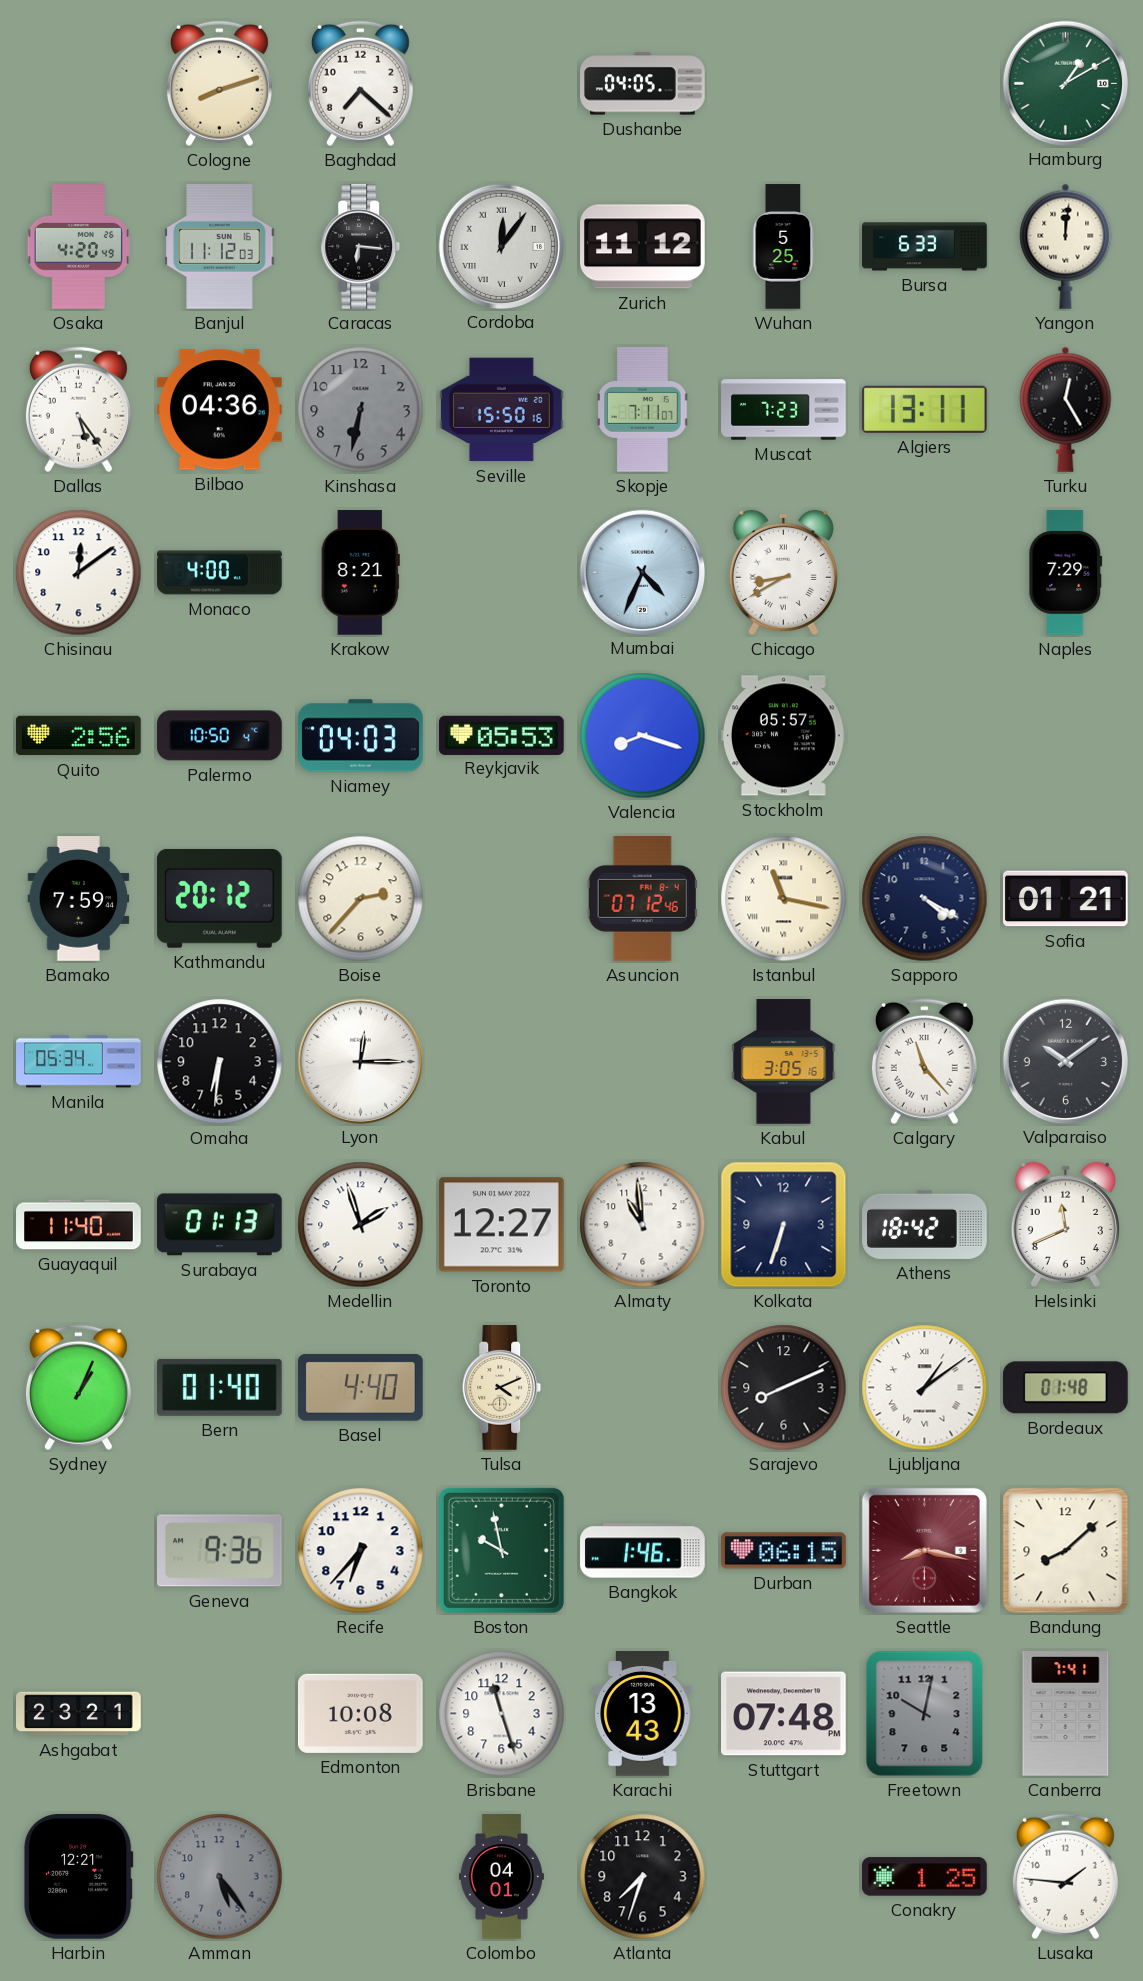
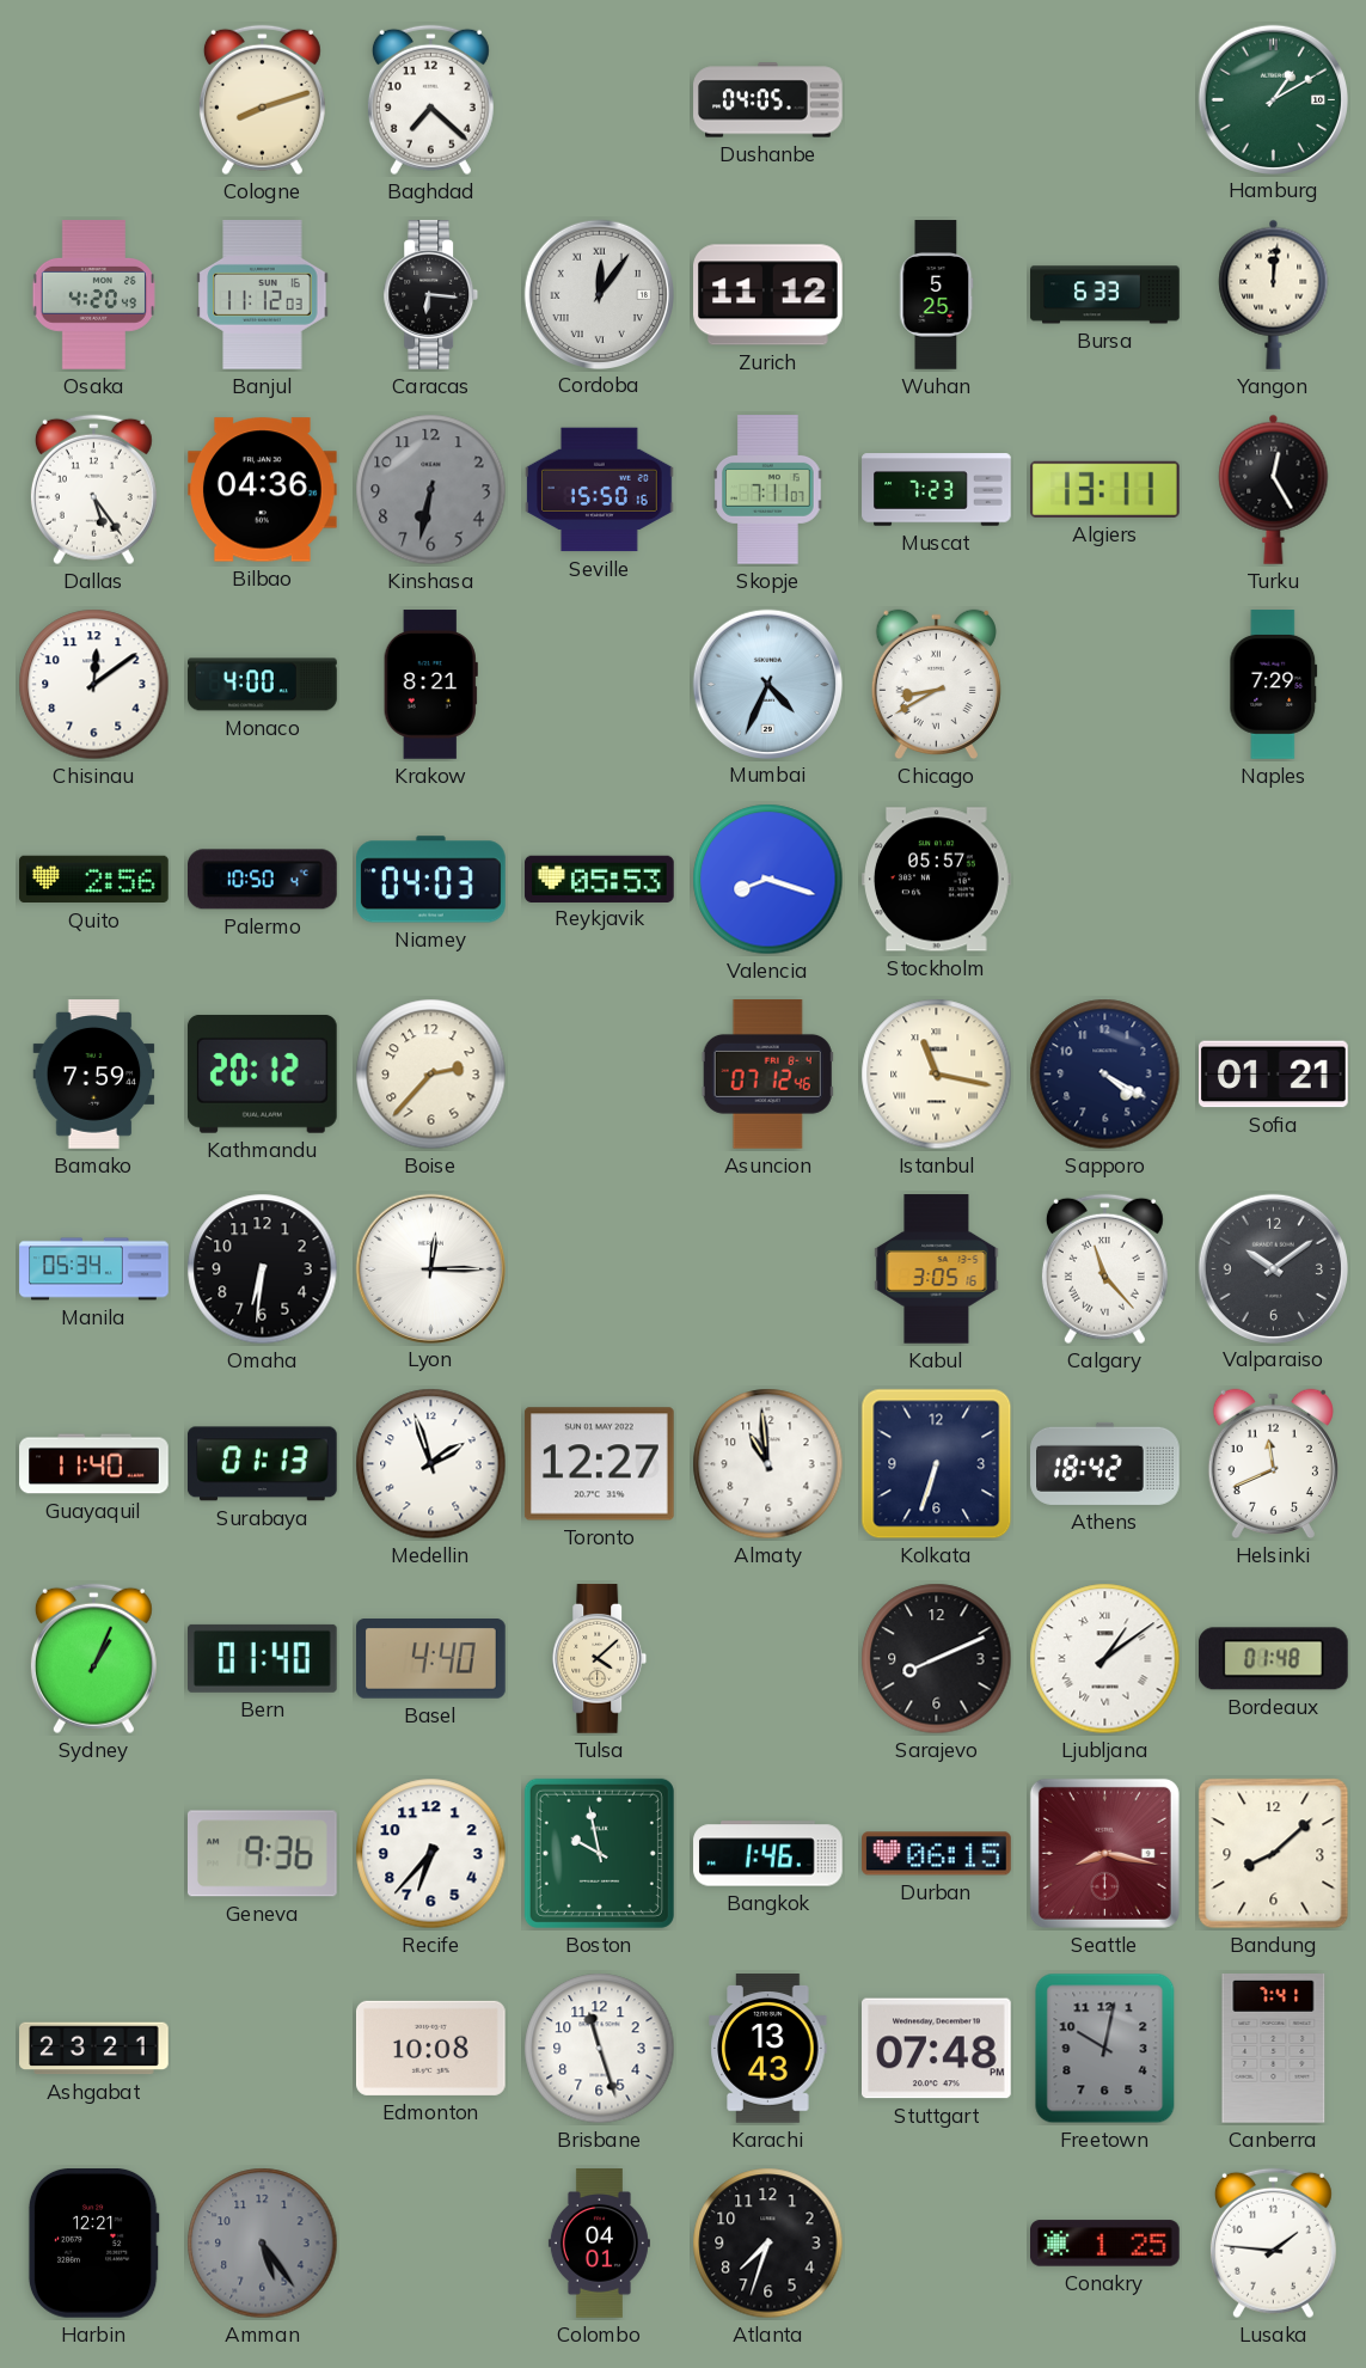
Tulsa: 4:11 -> 4:08
